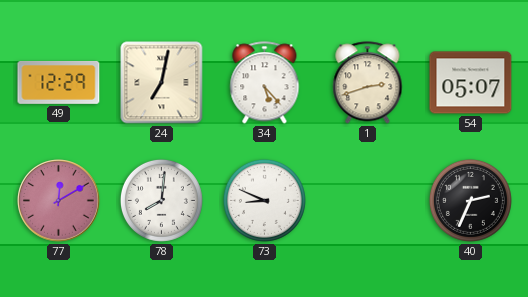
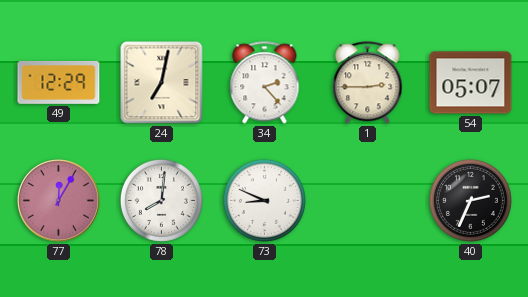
34: 5:23 -> 2:23
1: 2:42 -> 2:45
77: 12:10 -> 12:05
